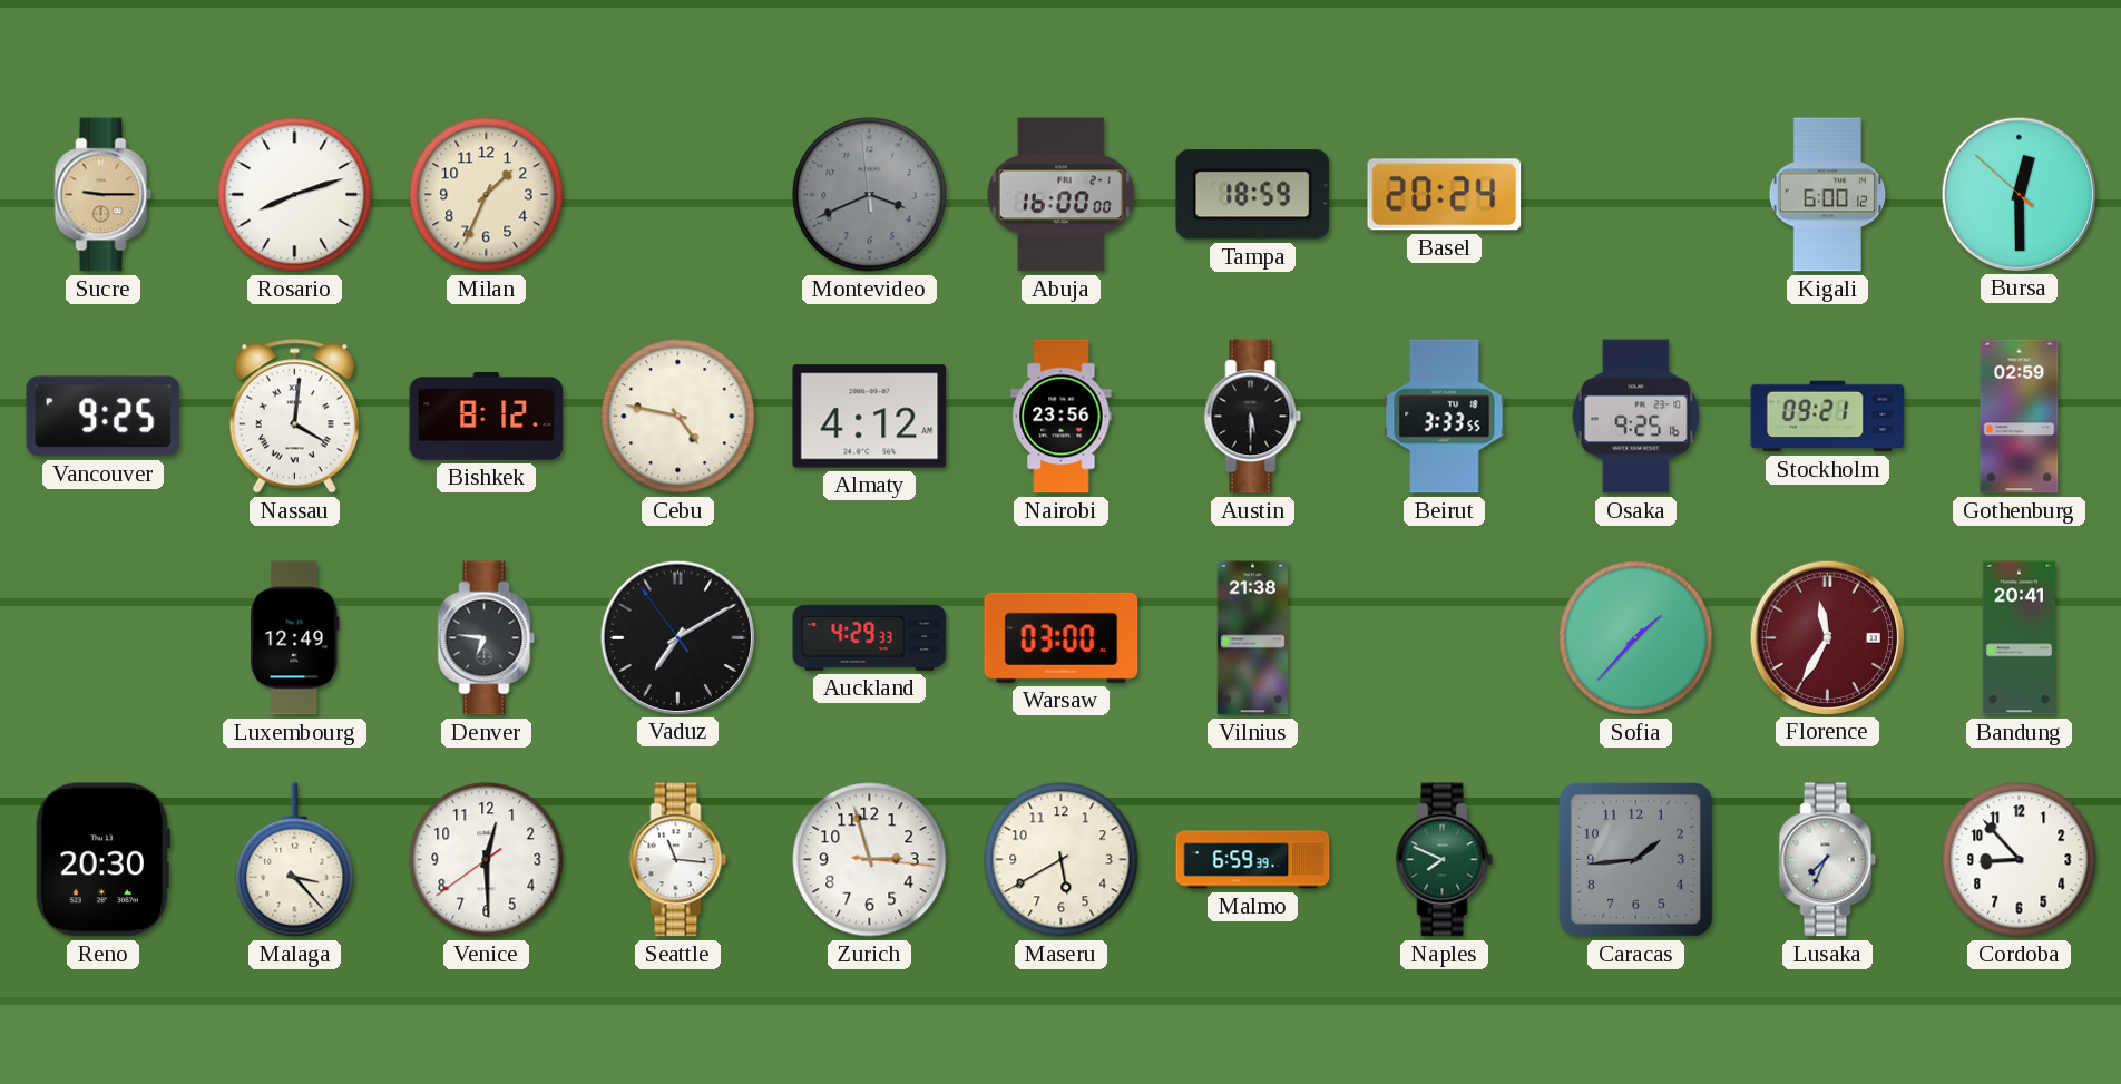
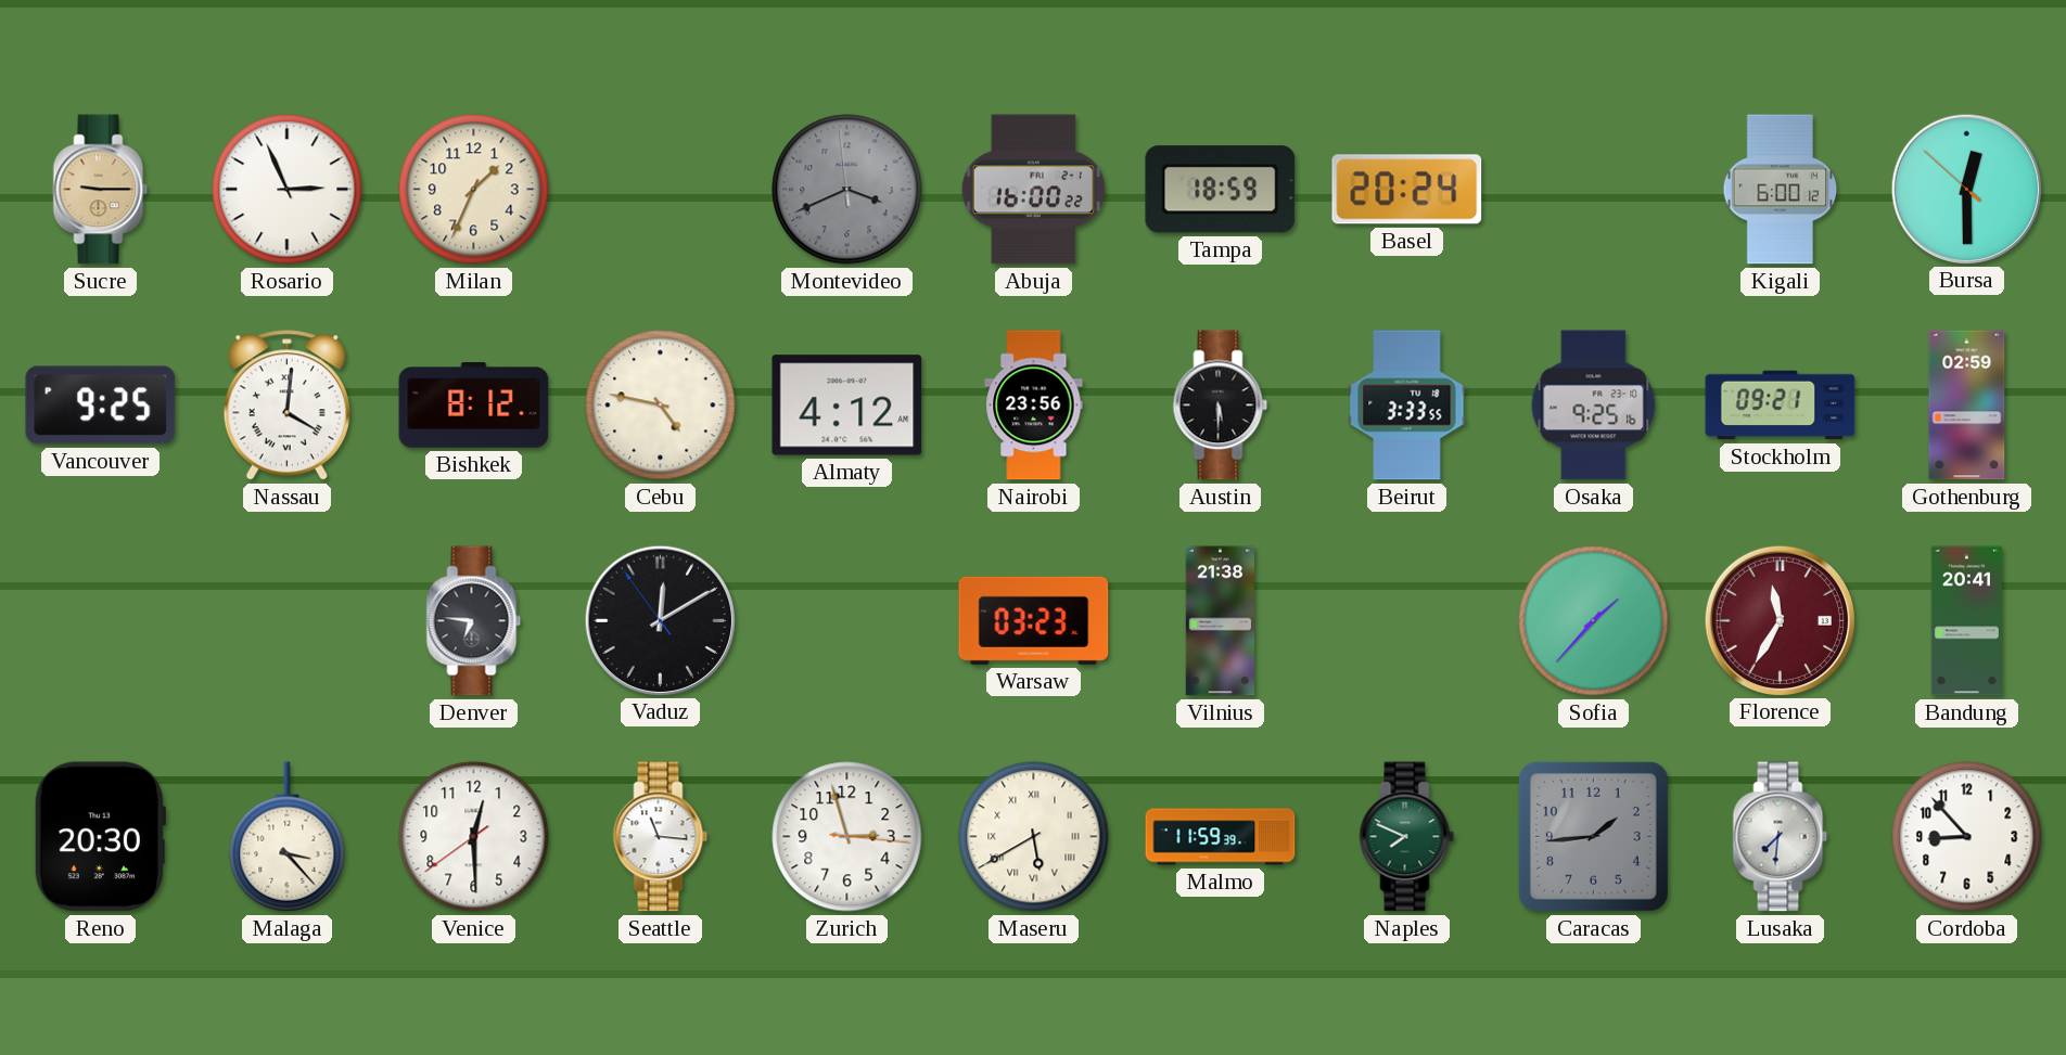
Rosario: 8:12 -> 2:56
Abuja: 16:00:00 -> 16:00:22
Luxembourg: 12:49 -> none
Vaduz: 7:09 -> 12:09
Auckland: 4:29 -> none
Warsaw: 03:00 -> 03:23
Maseru numerals: Arabic -> Roman
Malmo: 6:59 -> 11:59
Lusaka: 7:34 -> 7:31
